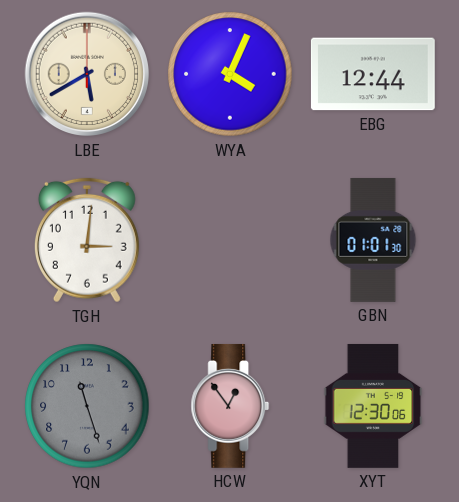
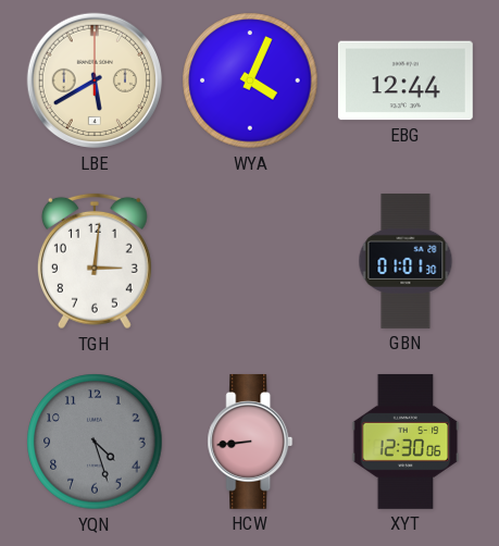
YQN: 11:27 -> 4:27
HCW: 12:54 -> 8:44
